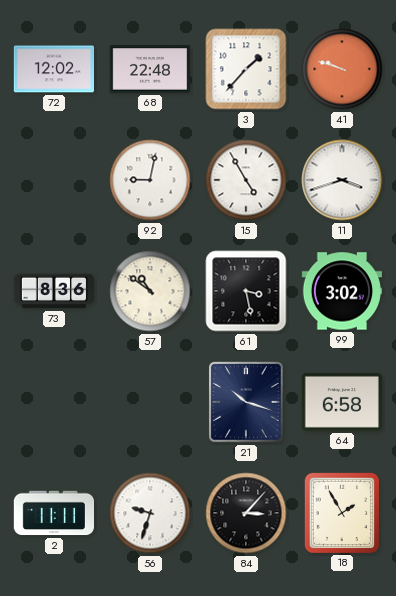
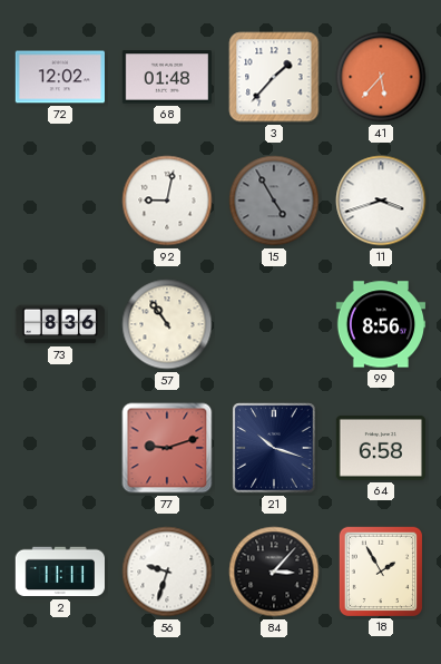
68: 22:48 -> 01:48
41: 9:48 -> 5:37
15 dial: white -> grey
57: 10:51 -> 10:54
61: 3:28 -> none
99: 3:02 -> 8:56
77: none -> 9:12
